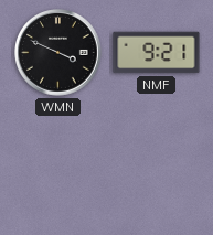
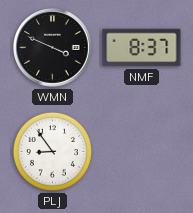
NMF: 9:21 -> 8:37
PLJ: none -> 8:54
